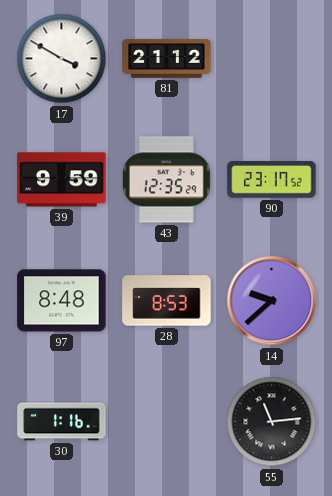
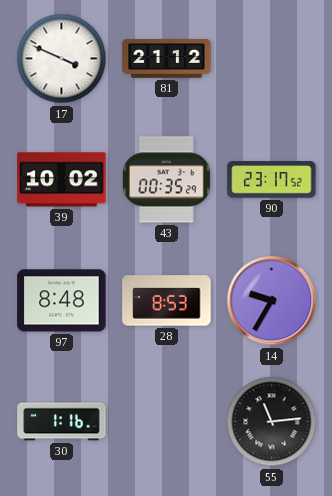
17: 3:50 -> 3:49
39: 9:59 -> 10:02
43: 12:35 -> 00:35
14: 9:38 -> 9:35
